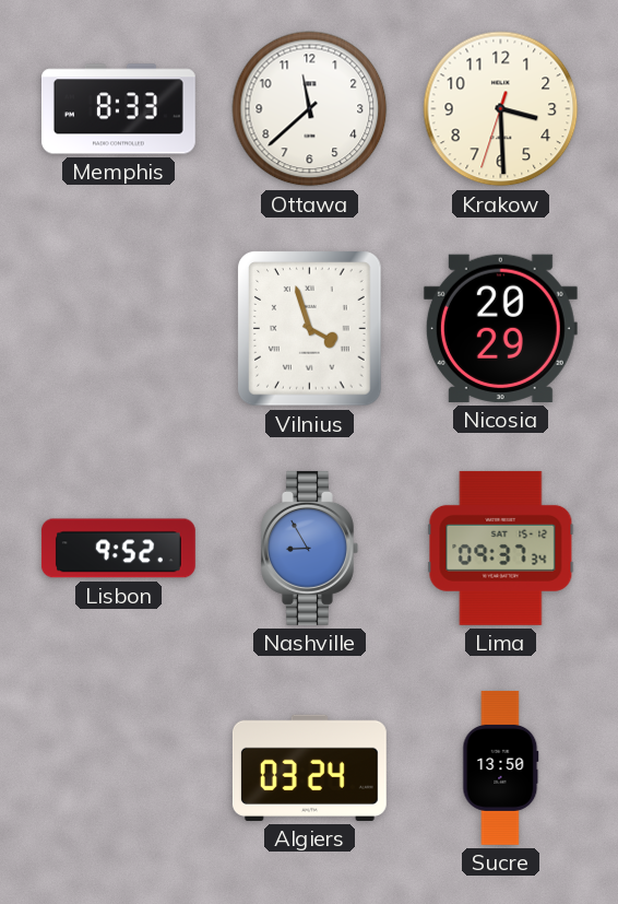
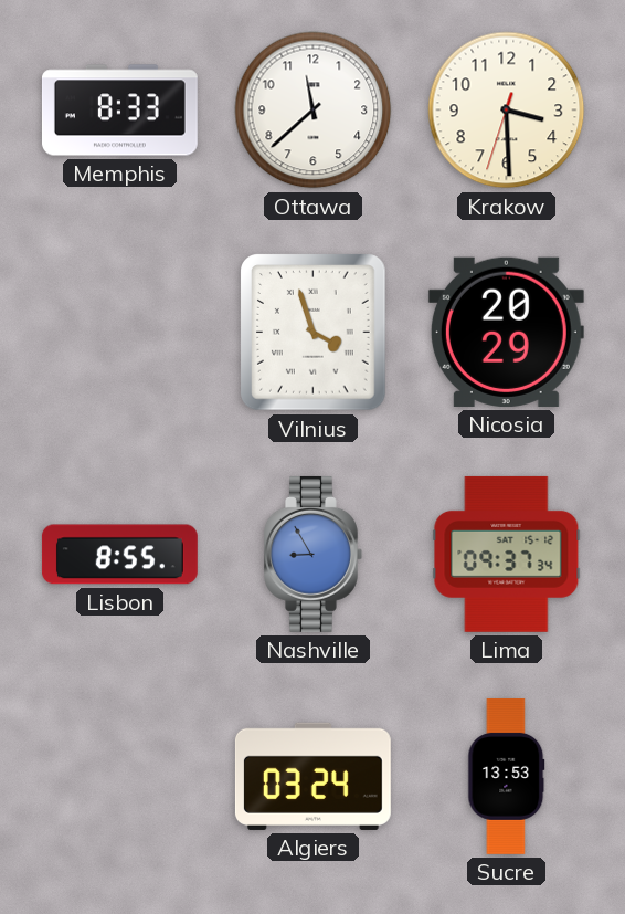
Lisbon: 9:52 -> 8:55
Sucre: 13:50 -> 13:53
